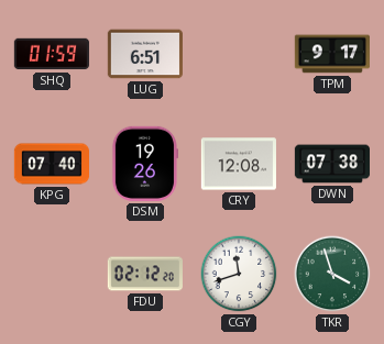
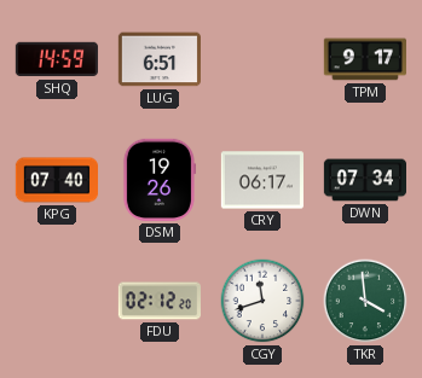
SHQ: 01:59 -> 14:59
CRY: 12:08 -> 06:17
DWN: 07:38 -> 07:34
TKR: 3:57 -> 3:59
